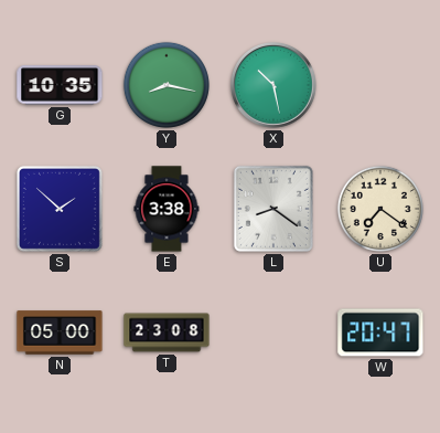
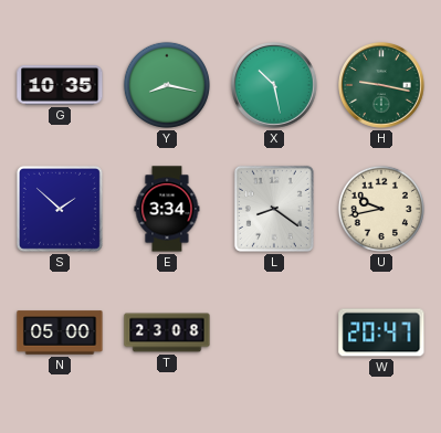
H: none -> 9:17
E: 3:38 -> 3:34
U: 7:21 -> 9:43
